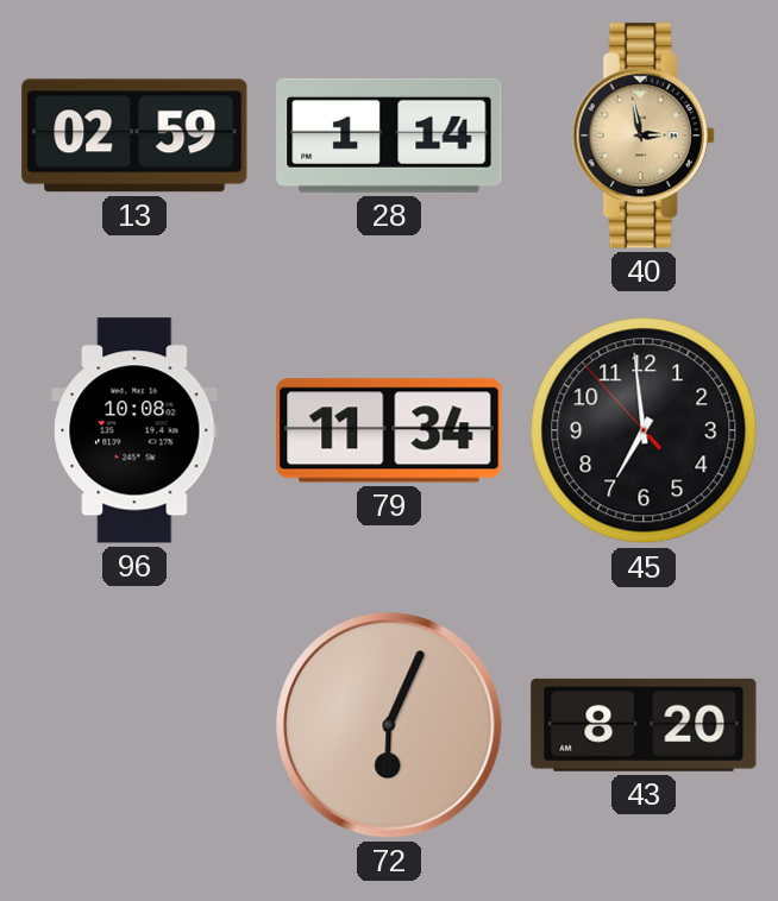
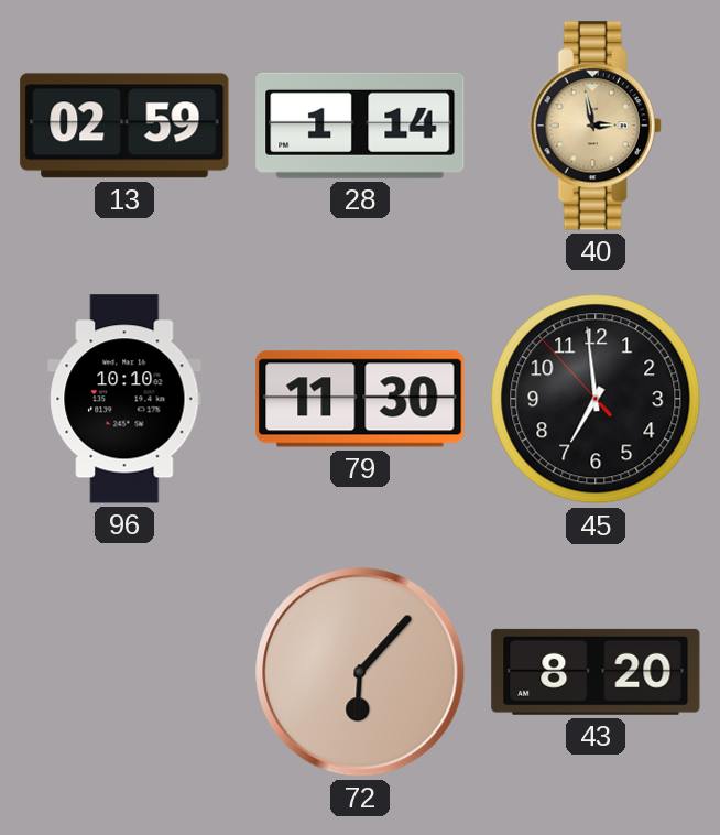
96: 10:08 -> 10:10
79: 11:34 -> 11:30
72: 6:04 -> 6:07
